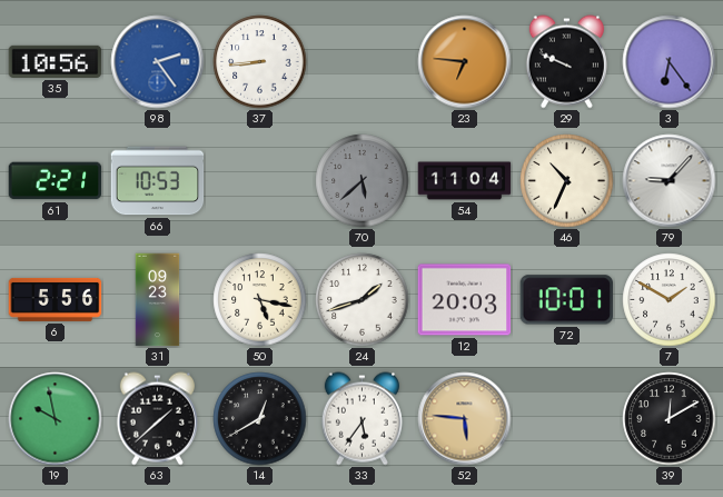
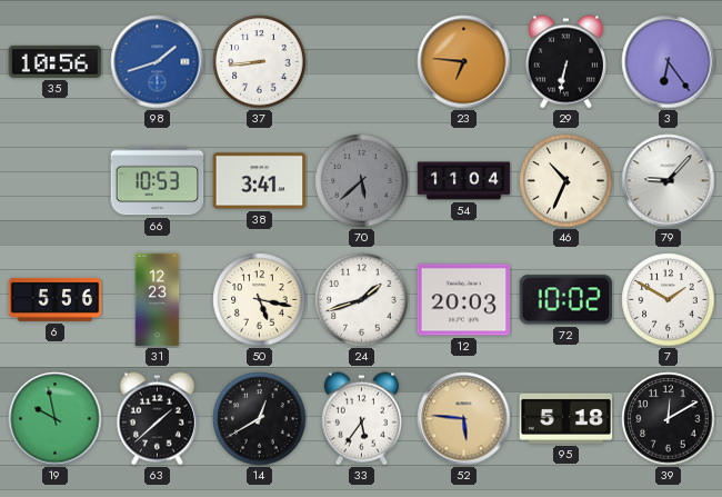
98: 2:24 -> 1:42
29: 9:49 -> 6:32
61: 2:21 -> none
38: none -> 3:41
31: 09:23 -> 12:23
72: 10:01 -> 10:02
95: none -> 5:18
